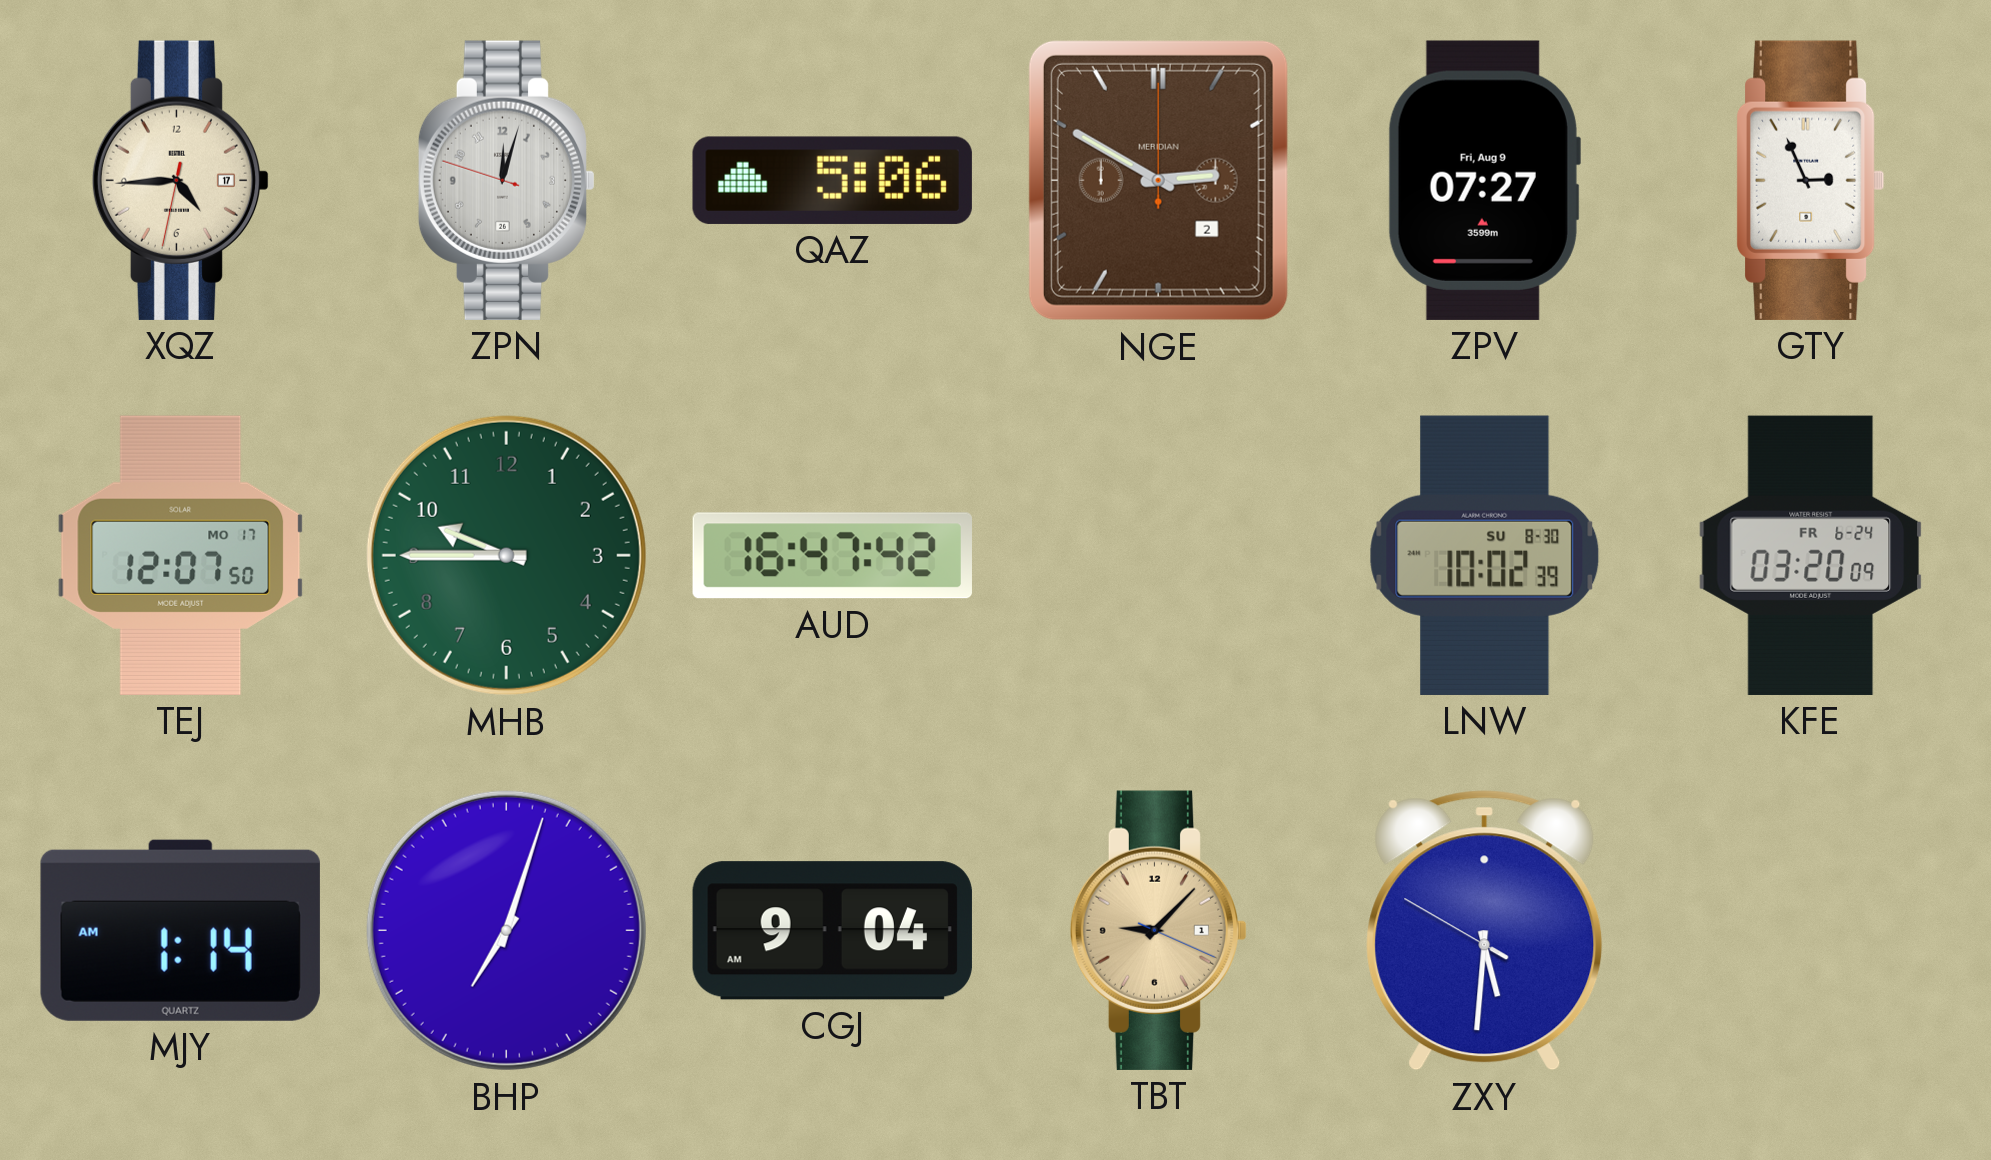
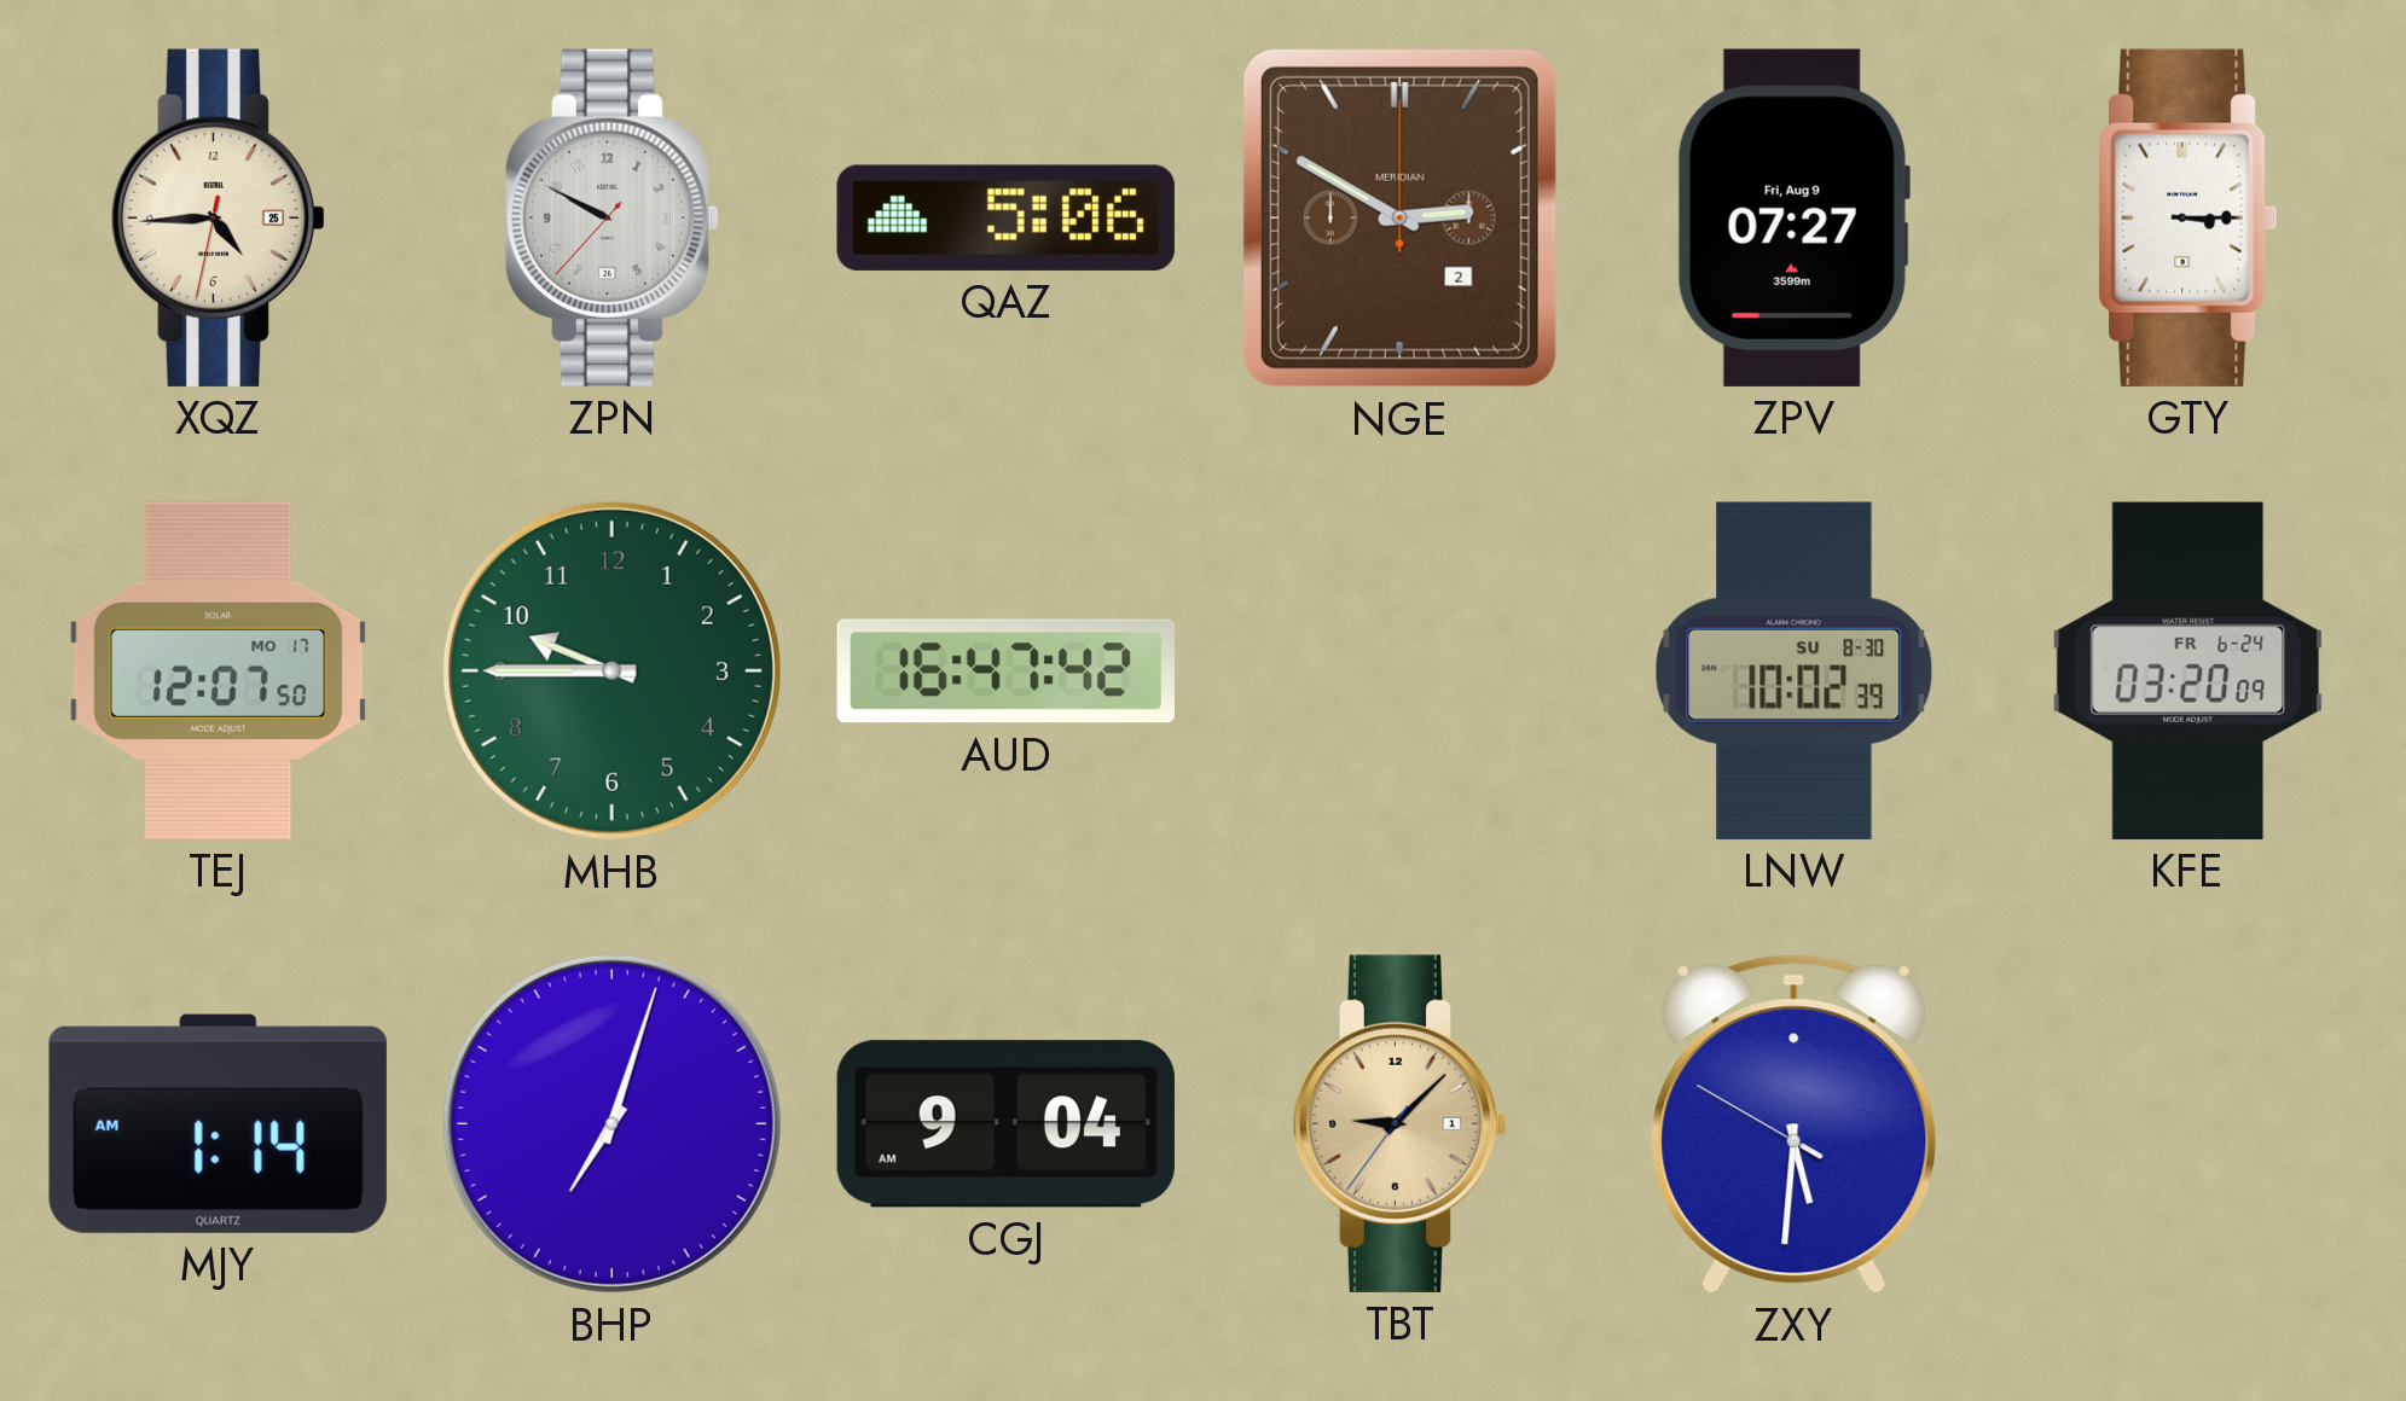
XQZ date: 17 -> 25
ZPN: 12:02 -> 9:49
GTY: 2:56 -> 3:15
TBT: 9:07:19 -> 9:07:36
